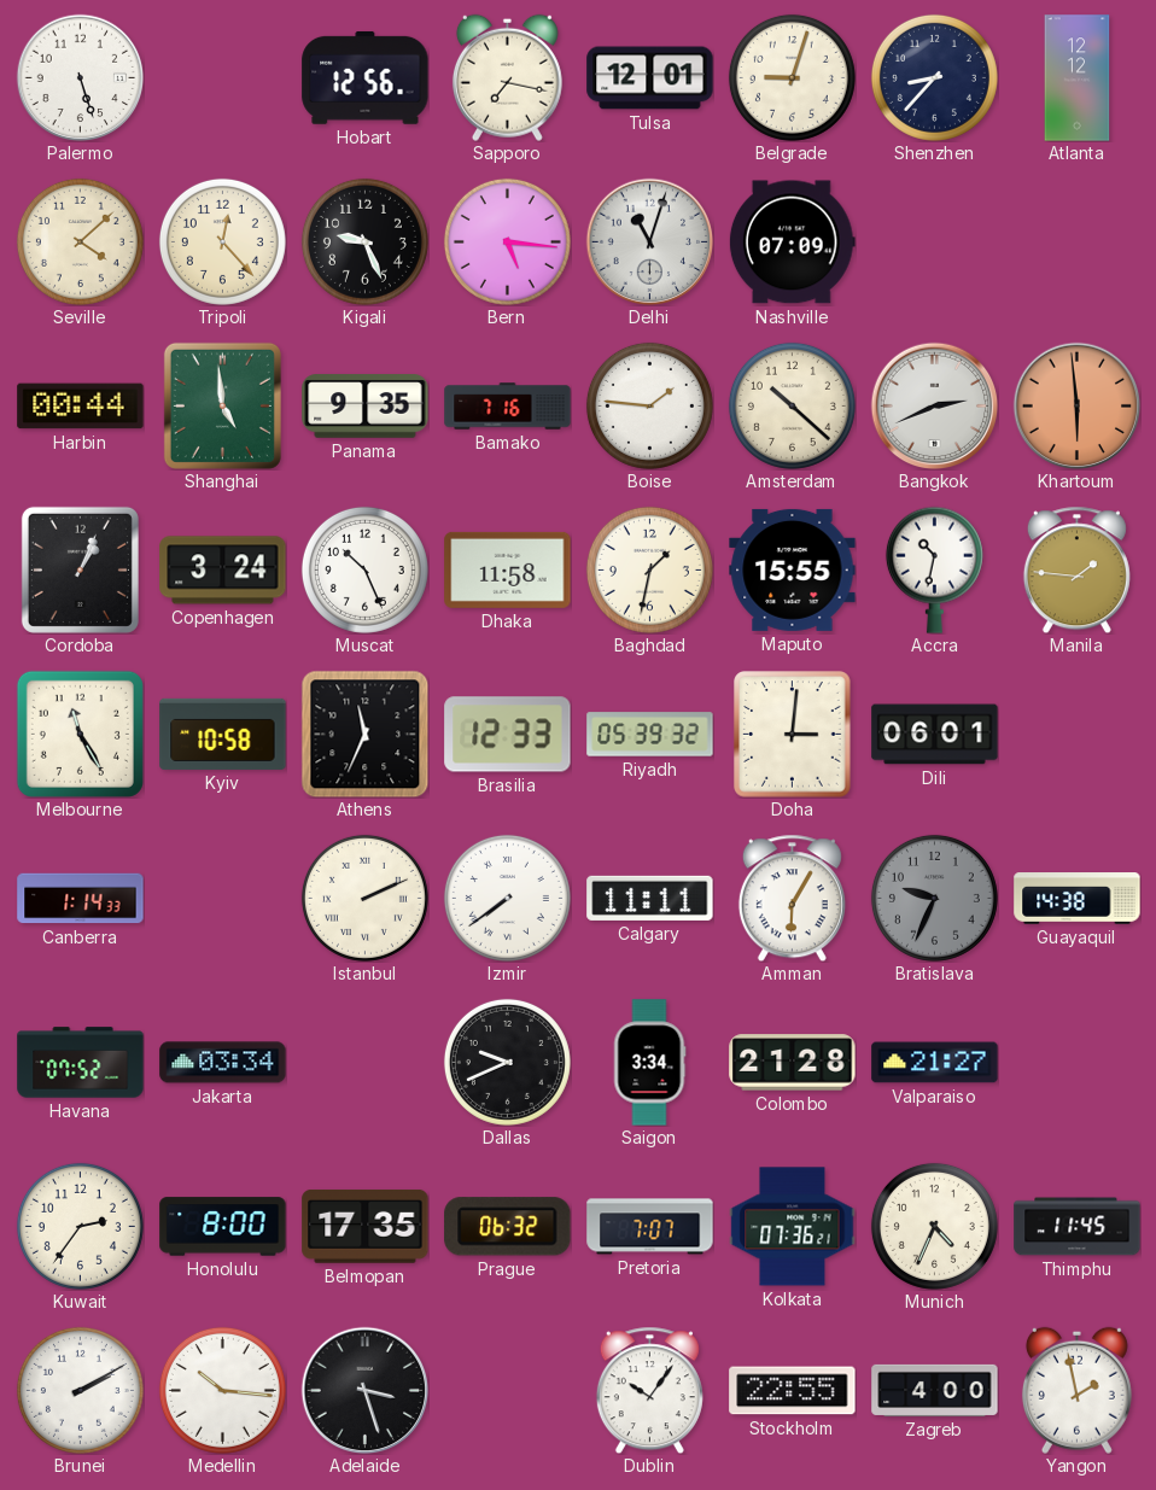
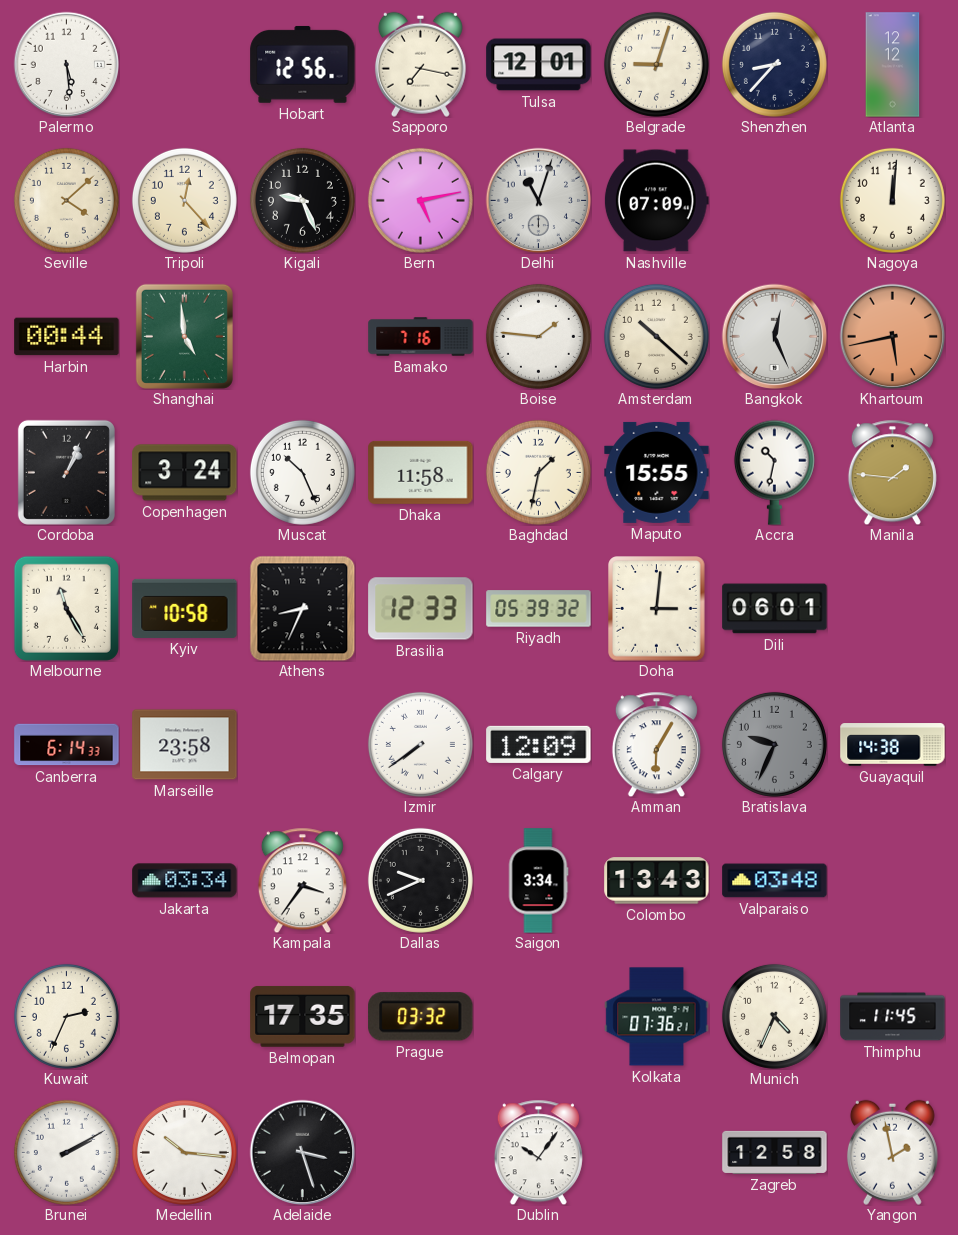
Palermo: 5:27 -> 5:29
Bern: 5:16 -> 5:13
Nagoya: none -> 12:01
Panama: 9:35 -> none
Bangkok: 2:41 -> 12:26
Khartoum: 5:59 -> 5:43
Athens: 11:34 -> 8:34
Canberra: 1:14 -> 6:14
Marseille: none -> 23:58
Istanbul: 2:11 -> none
Calgary: 11:11 -> 12:09
Havana: 07:52 -> none
Kampala: none -> 3:36
Colombo: 21:28 -> 13:43
Valparaiso: 21:27 -> 03:48
Kuwait: 2:36 -> 2:34
Honolulu: 8:00 -> none
Prague: 06:32 -> 03:32
Pretoria: 7:07 -> none
Stockholm: 22:55 -> none
Zagreb: 4:00 -> 12:58
